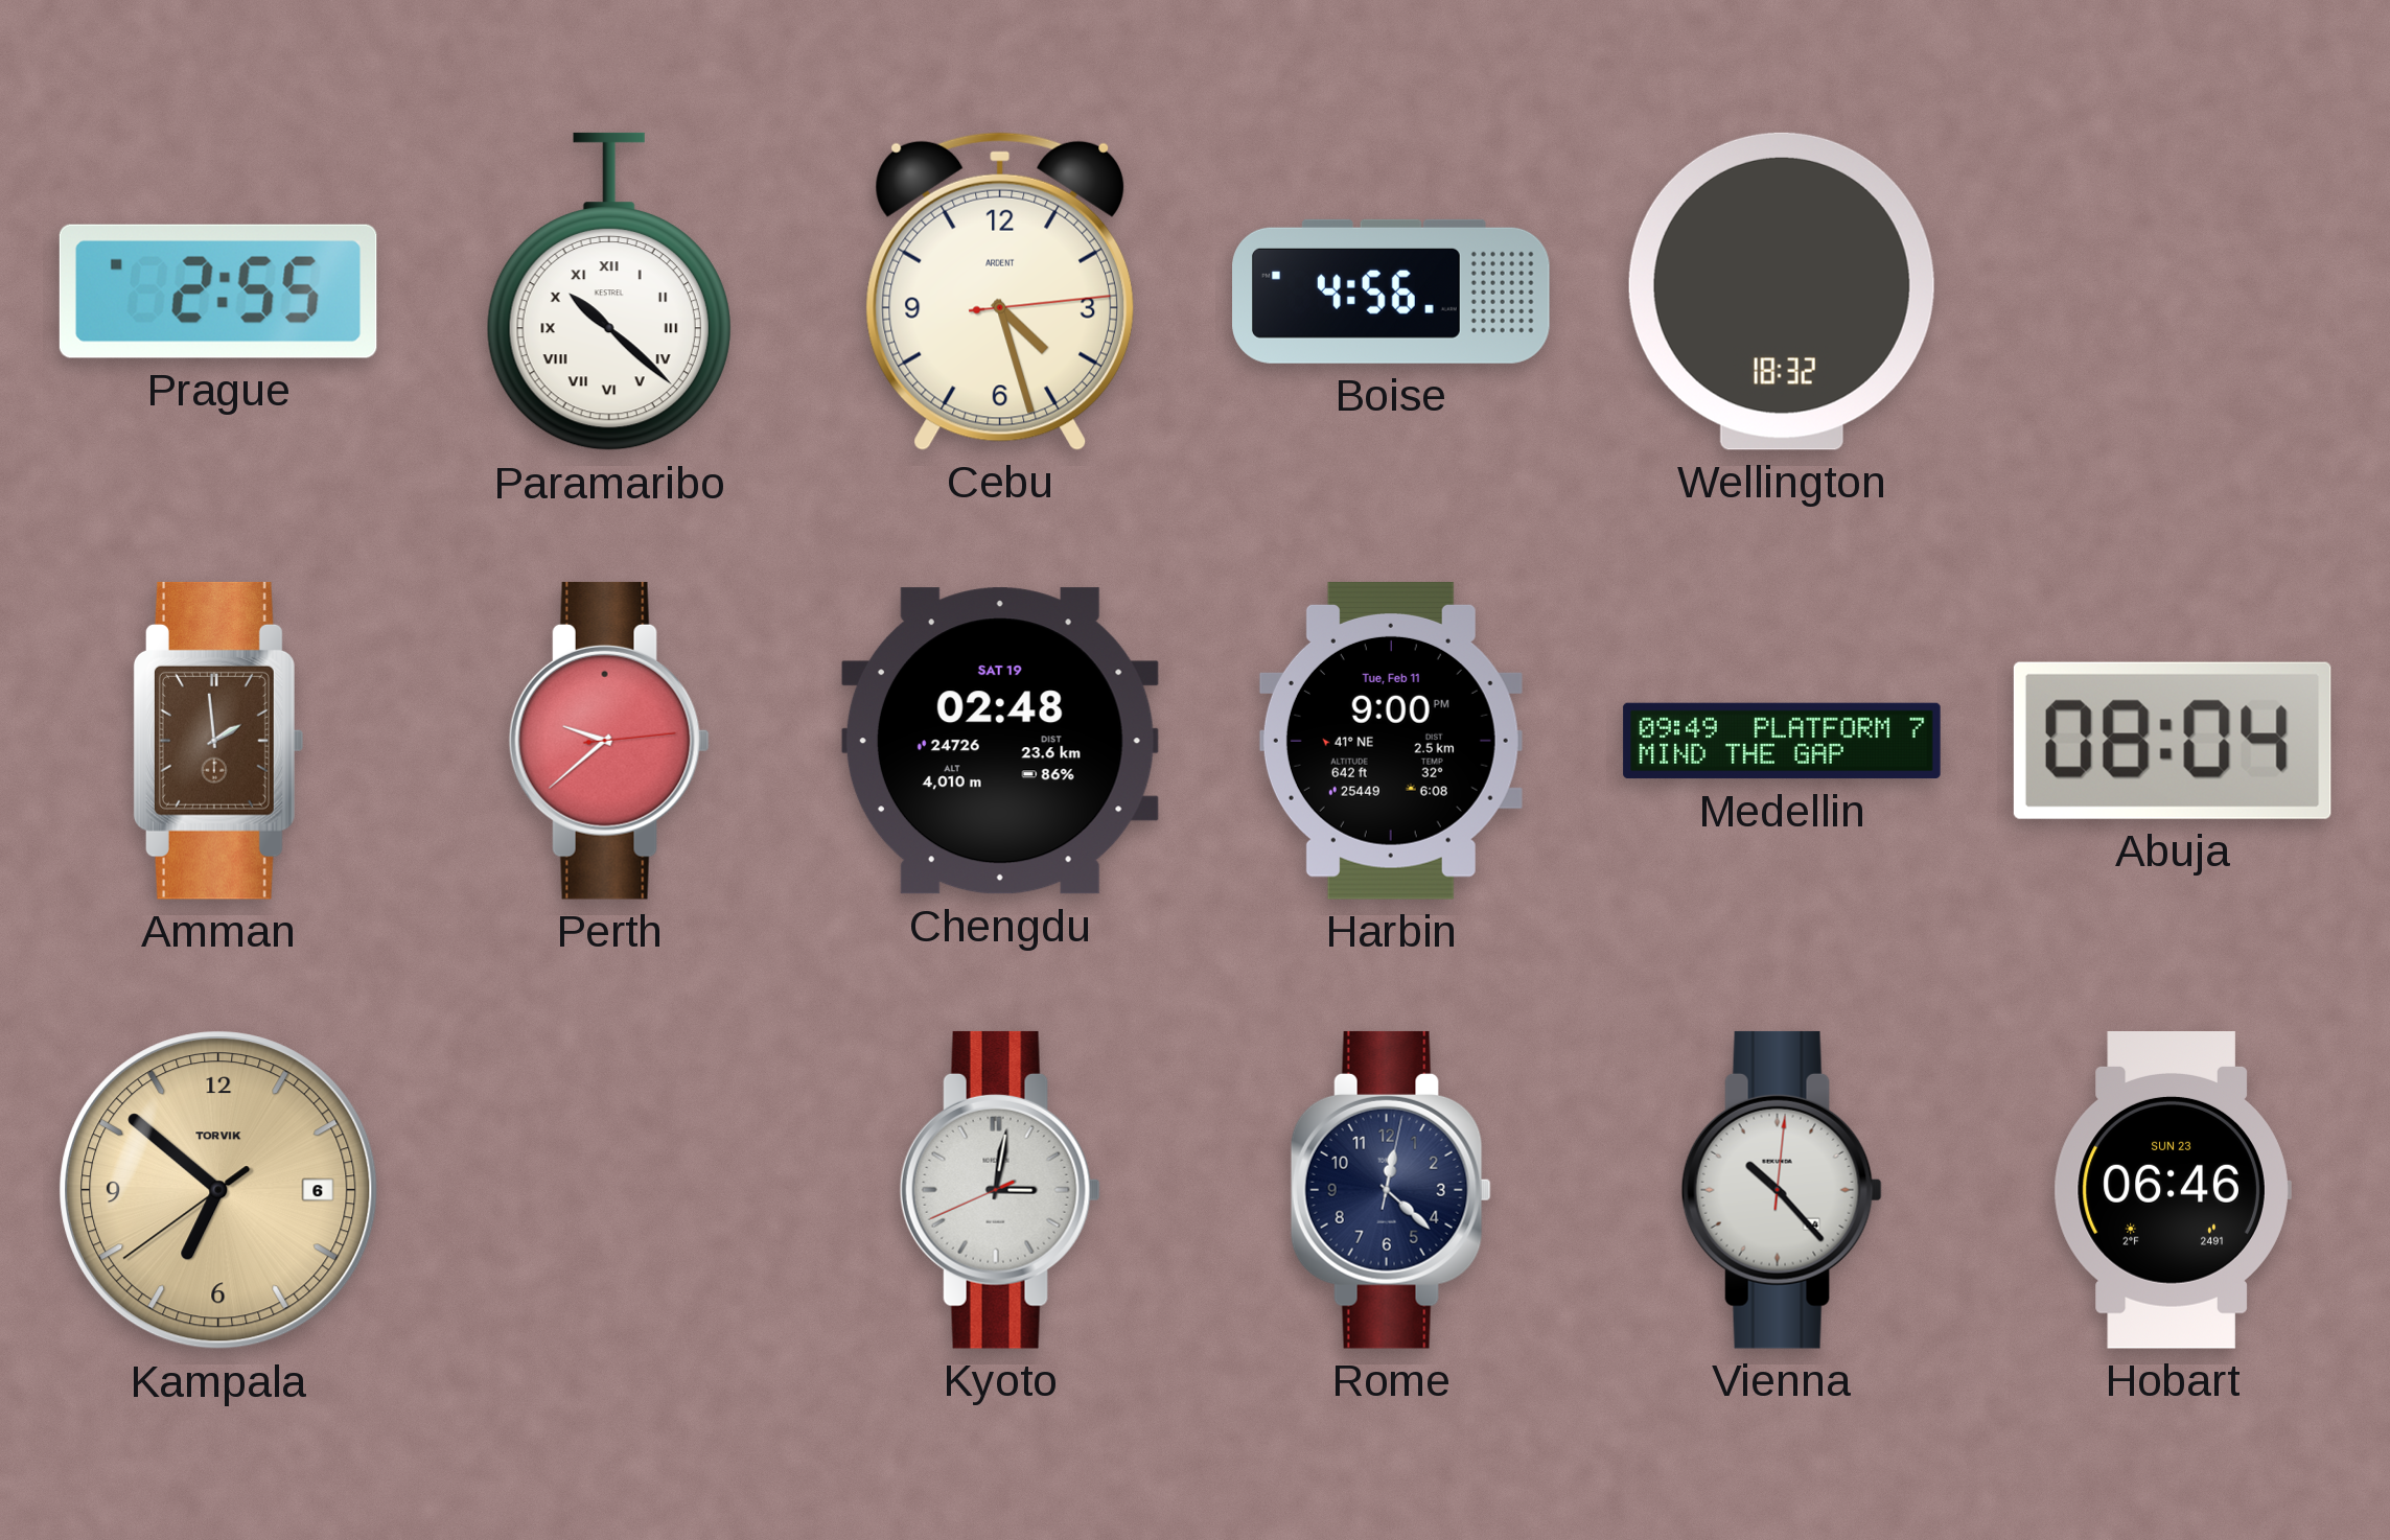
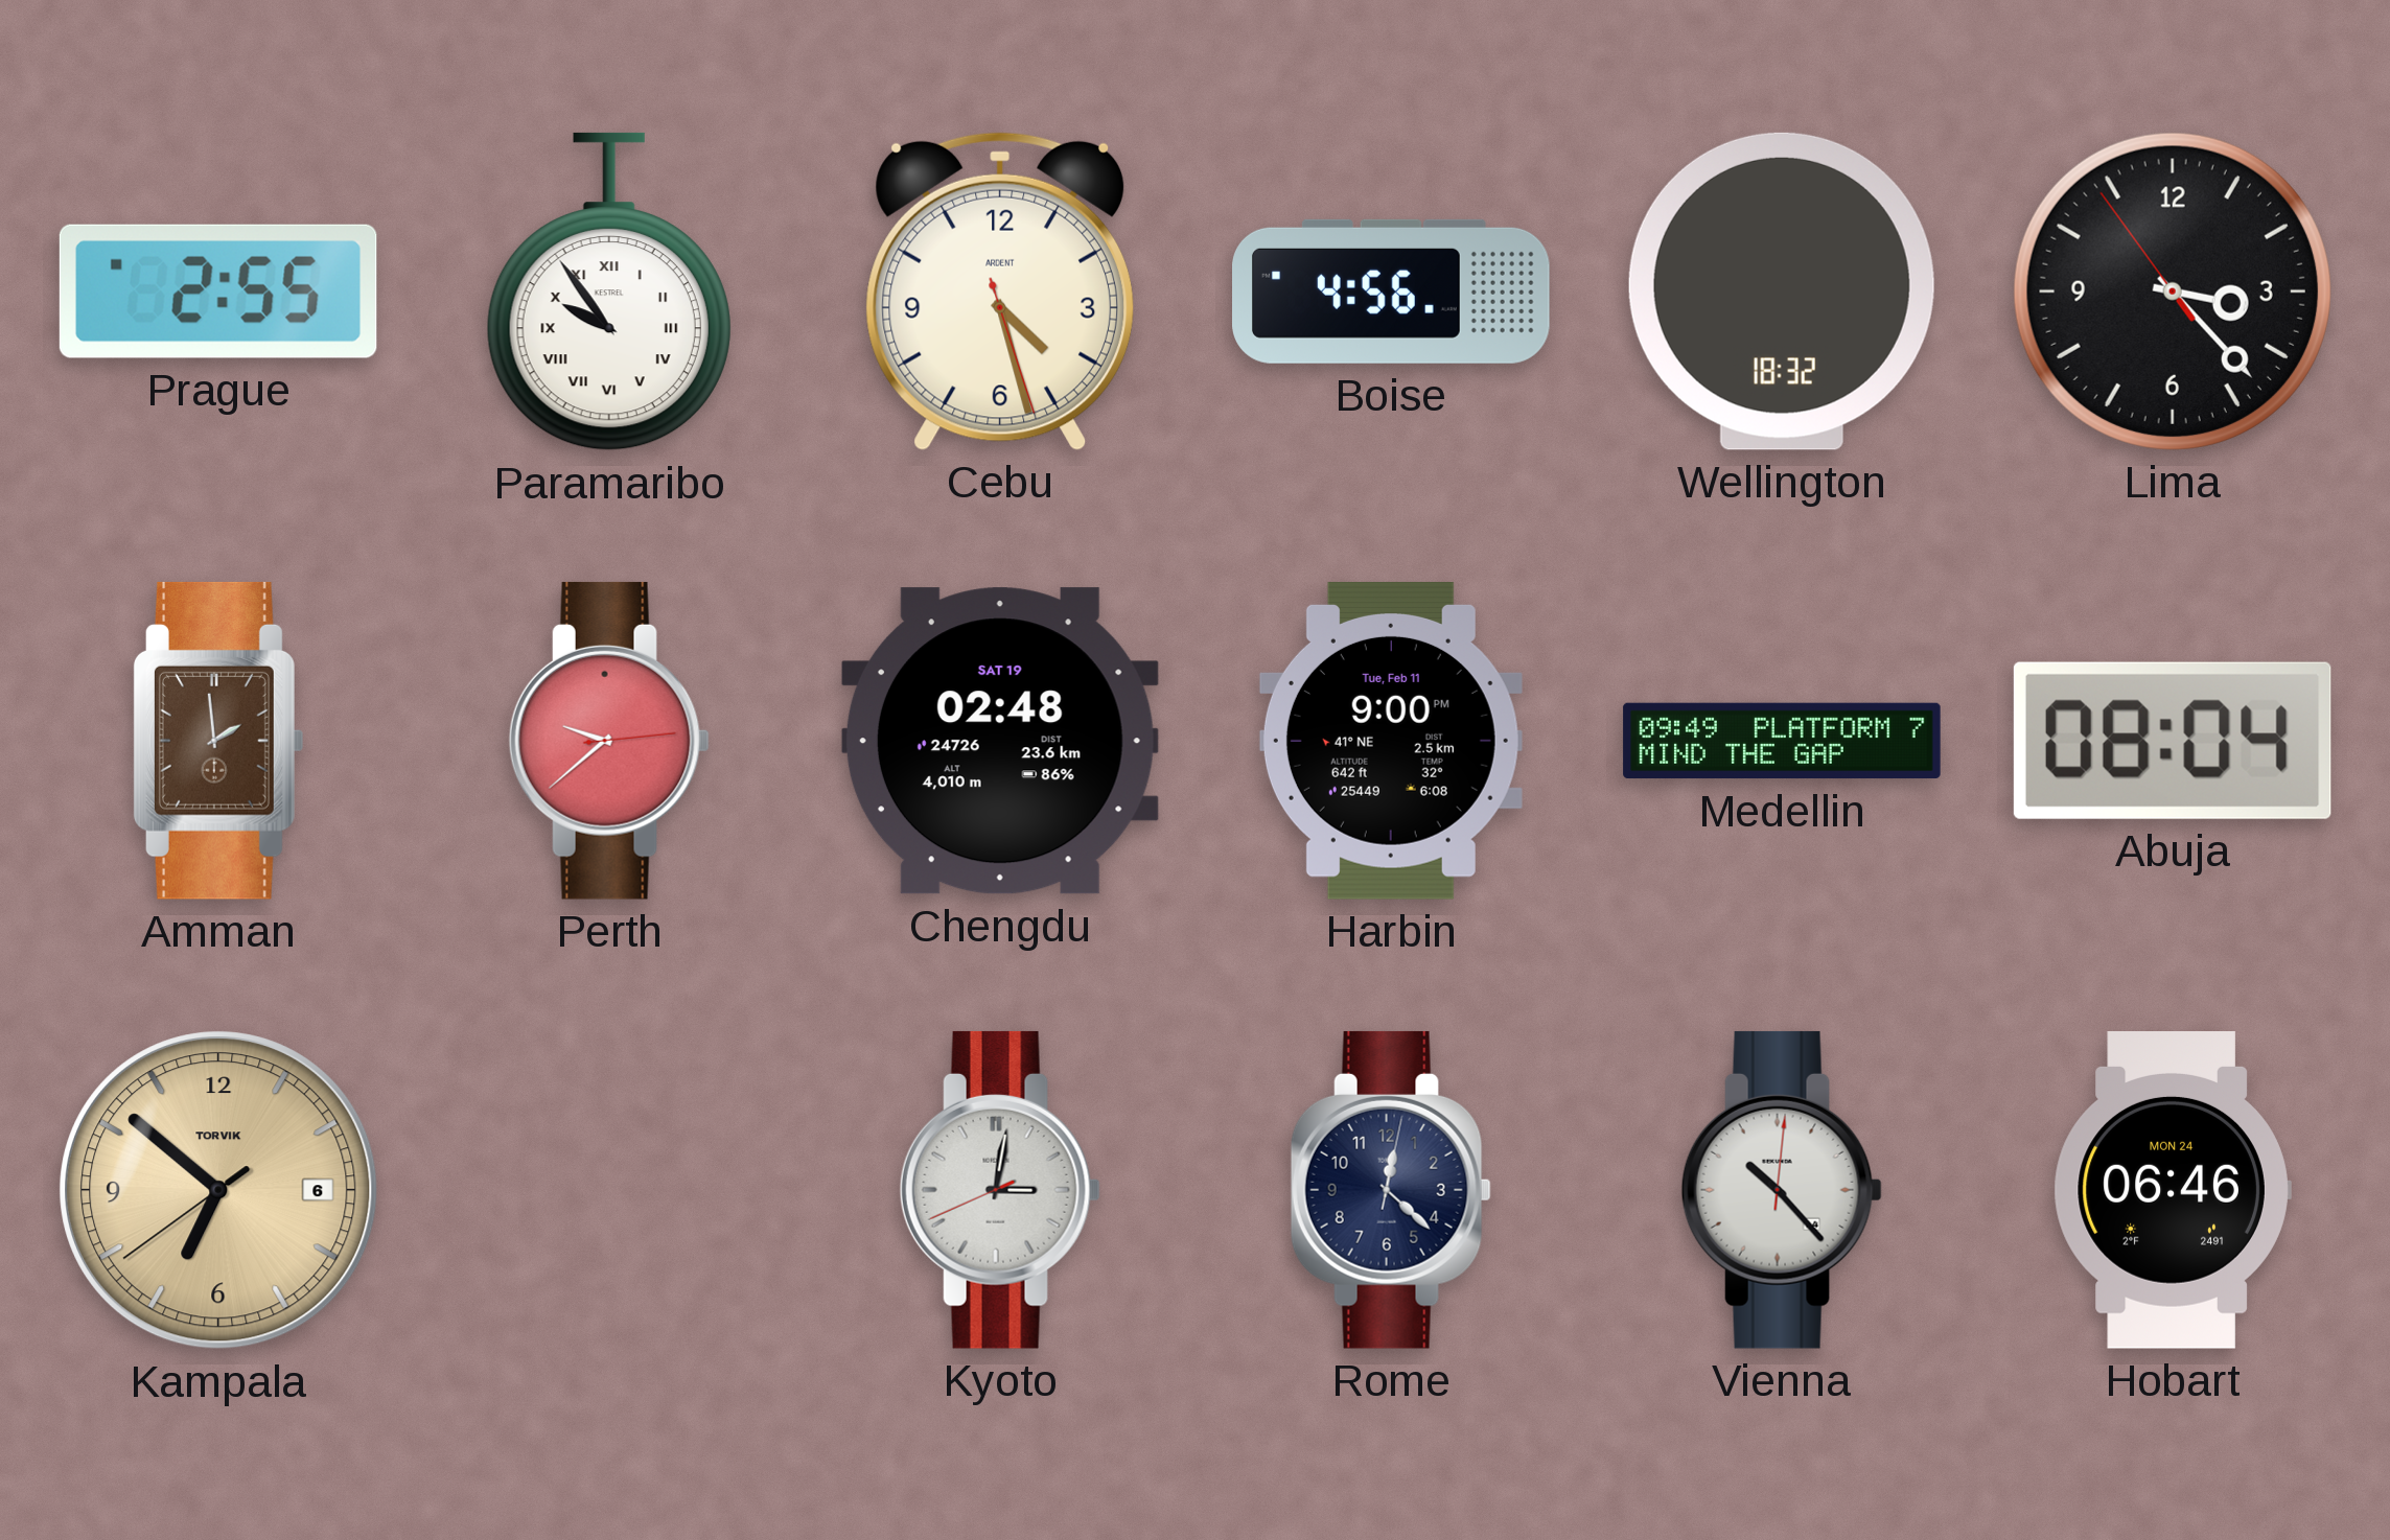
Paramaribo: 10:22 -> 9:54
Cebu: 4:27:14 -> 4:27:27
Lima: none -> 3:22
Hobart date: SUN 23 -> MON 24
